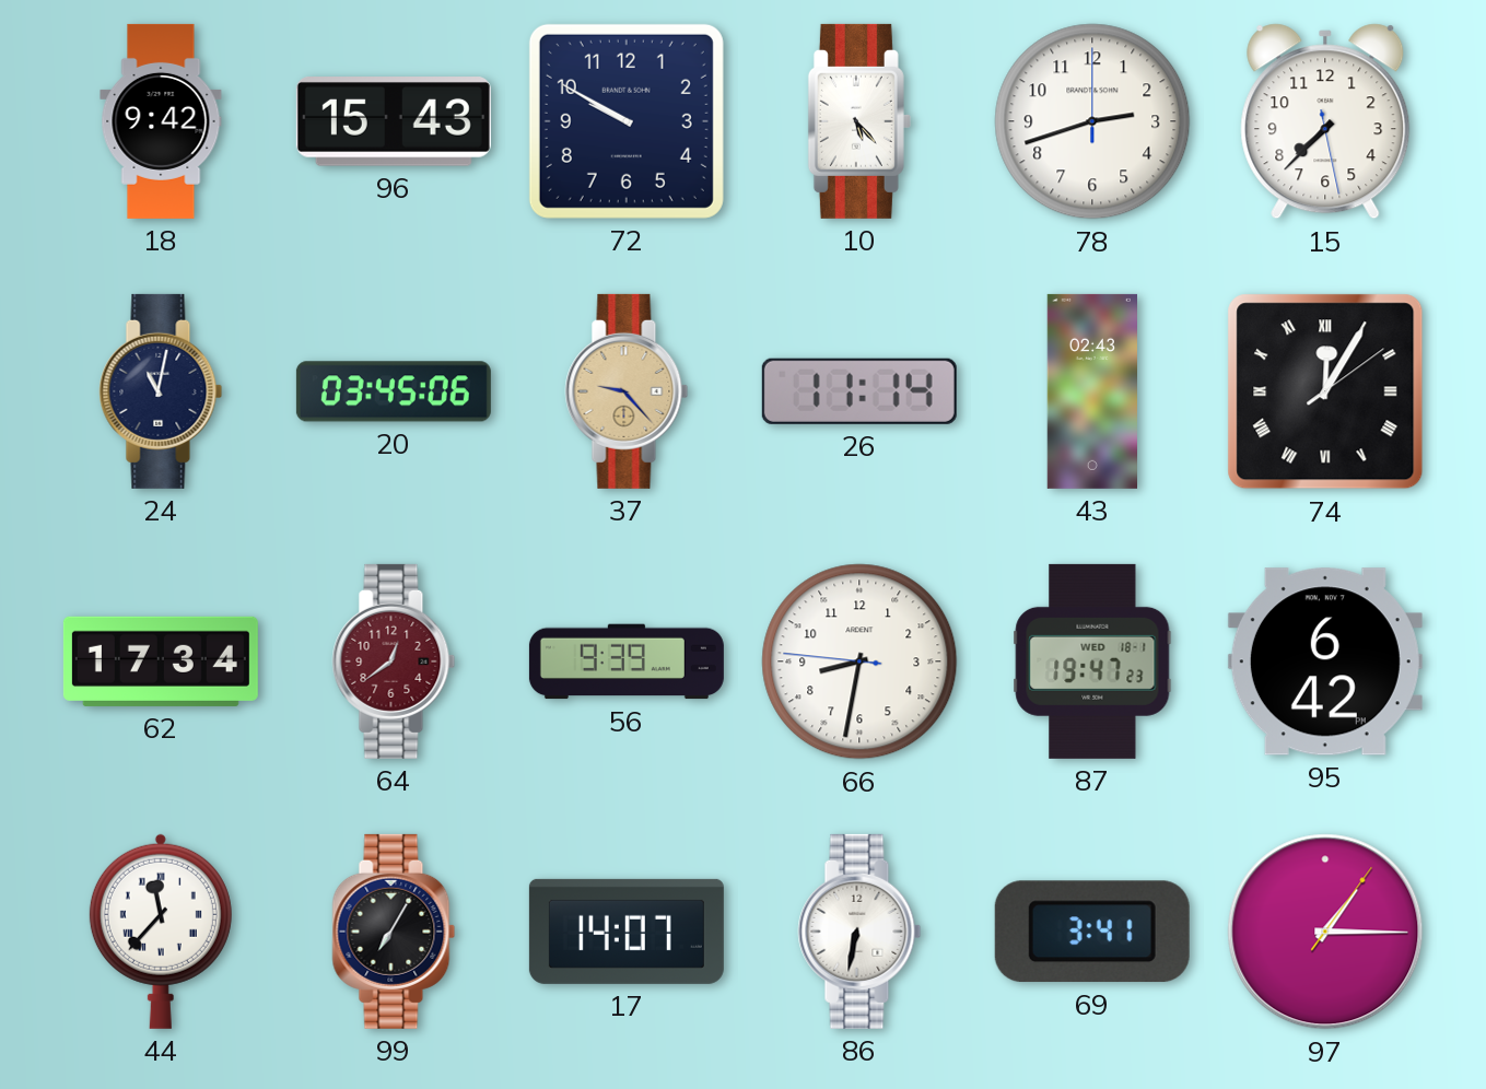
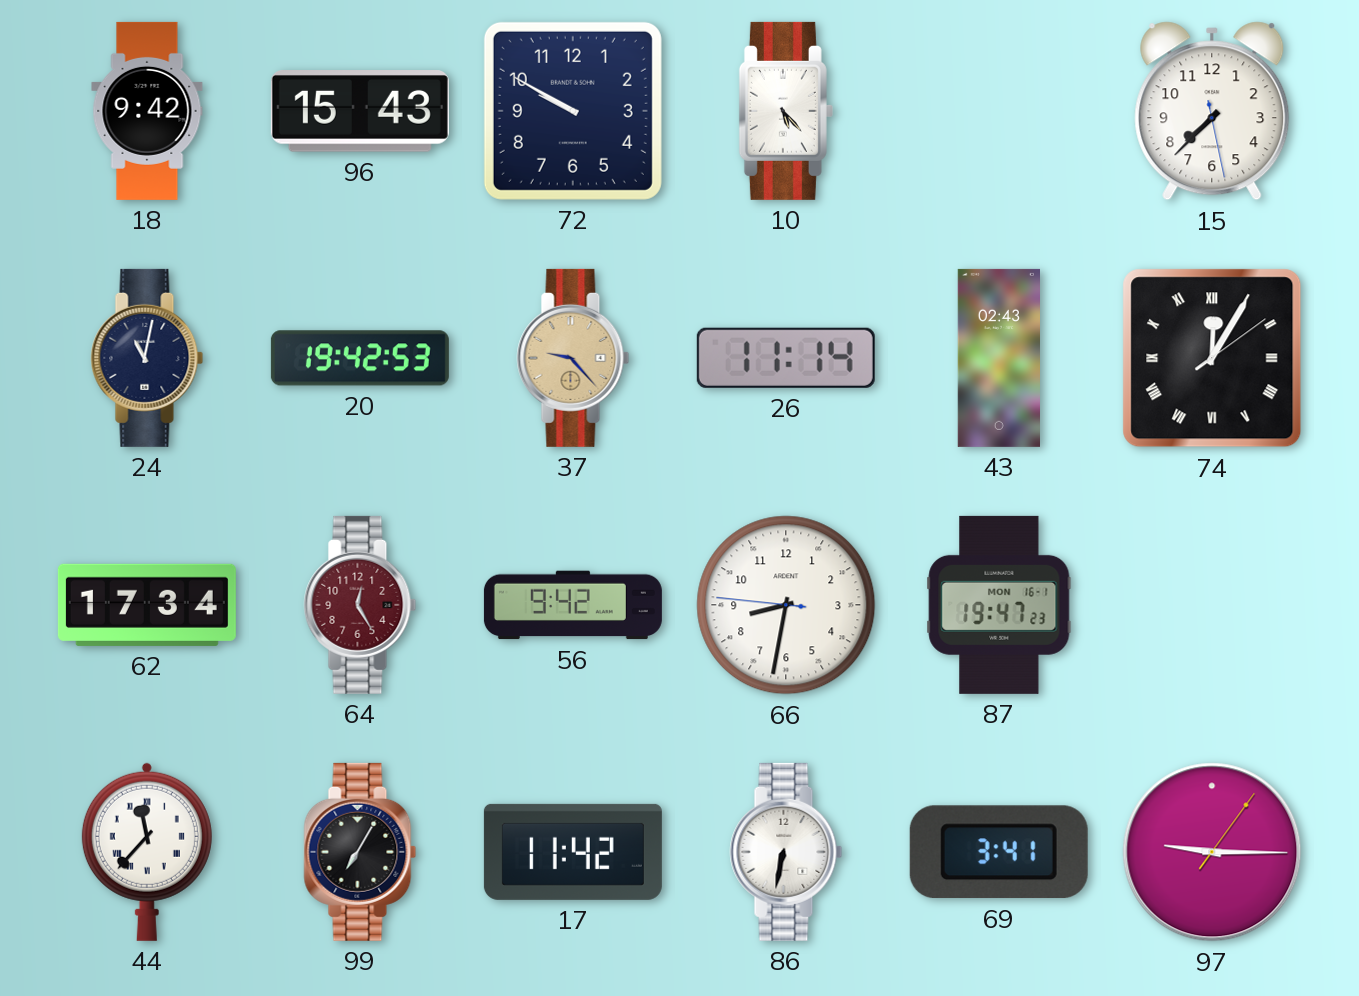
78: 2:42 -> none
20: 03:45 -> 19:42
64: 12:39 -> 12:25
56: 9:39 -> 9:42
87 date: WED 18-1 -> MON 16-1
95: 6:42 -> none
17: 14:07 -> 11:42
97: 1:15 -> 9:15
